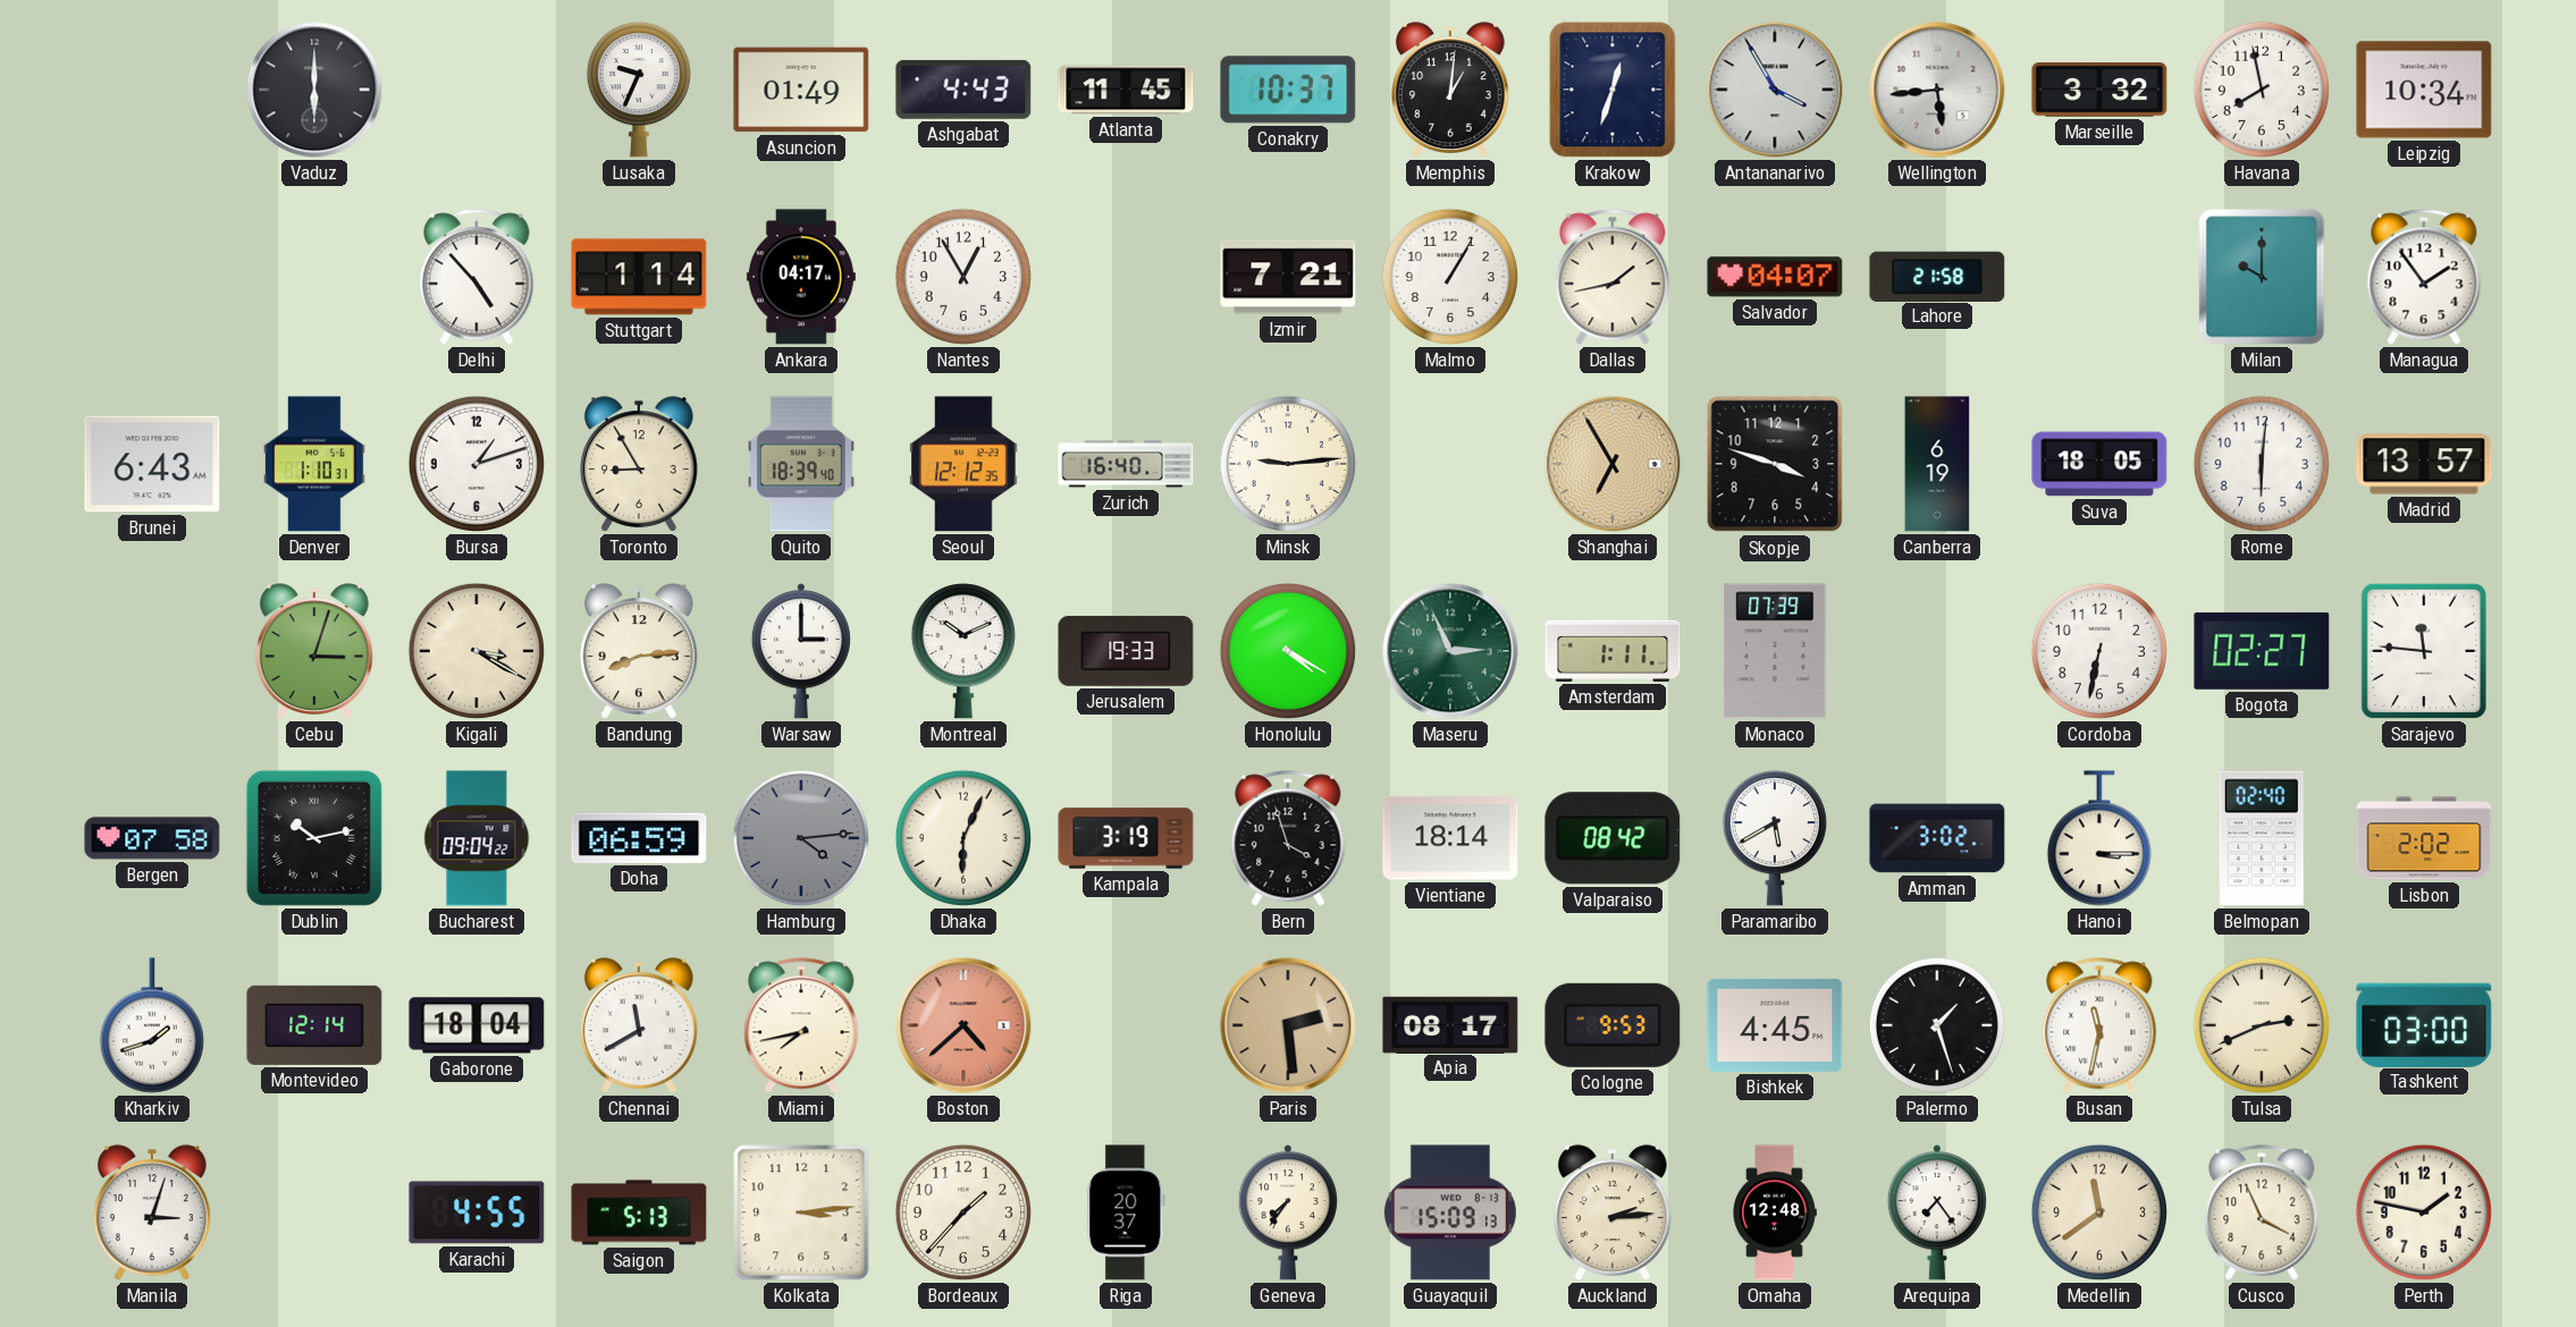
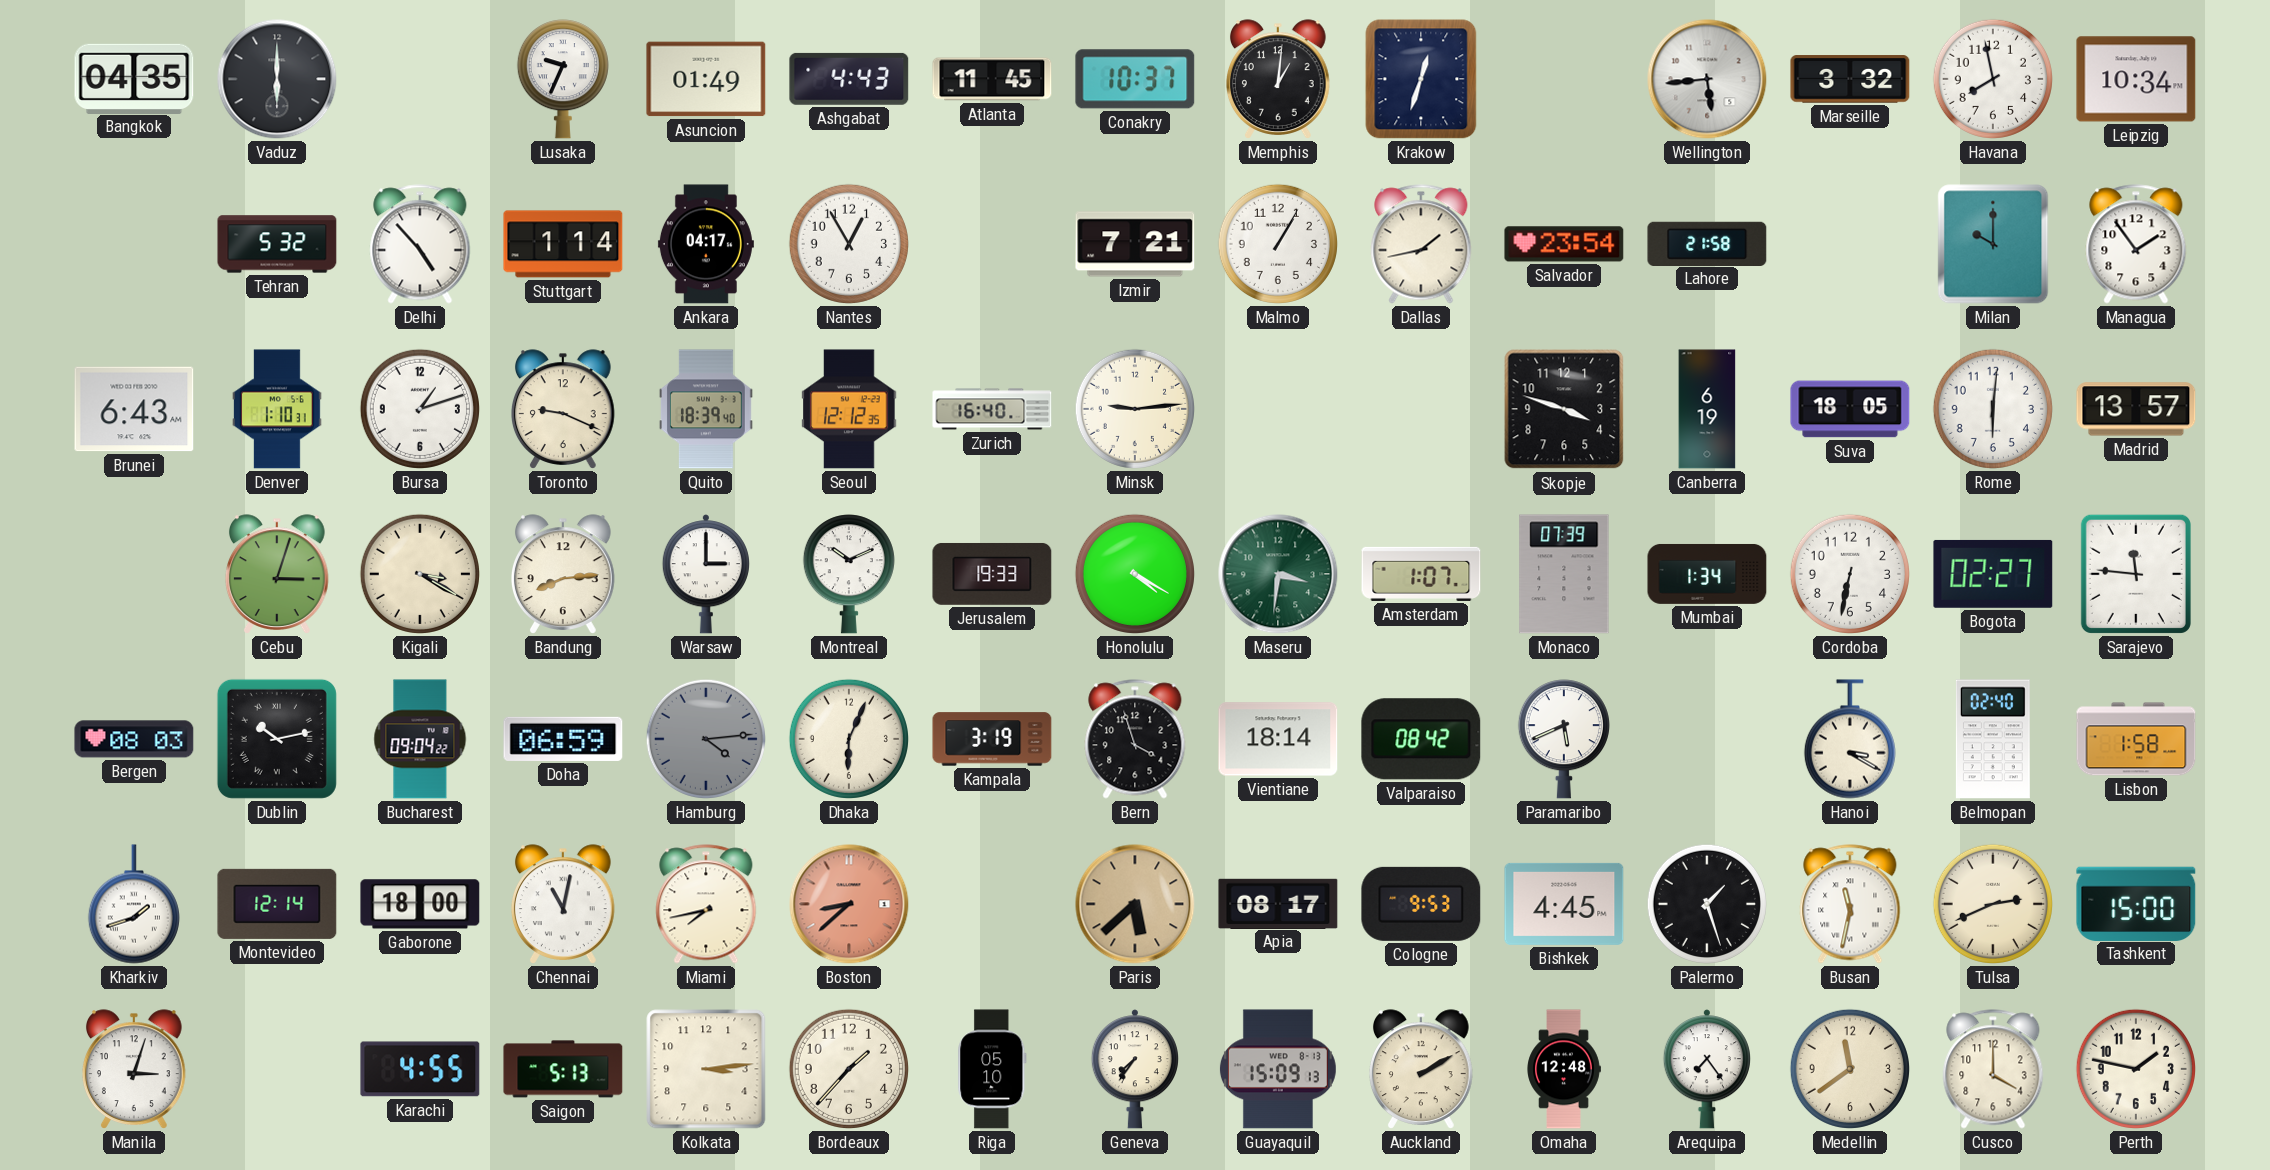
Bangkok: none -> 04:35
Antananarivo: 3:55 -> none
Tehran: none -> 5:32
Salvador: 04:07 -> 23:54
Toronto: 8:55 -> 9:19
Shanghai: 6:55 -> none
Maseru: 2:56 -> 3:31
Amsterdam: 1:11 -> 1:07
Mumbai: none -> 1:34
Bergen: 07:58 -> 08:03
Paramaribo: 5:40 -> 5:41
Amman: 3:02 -> none
Hanoi: 3:15 -> 3:20
Lisbon: 2:02 -> 1:58
Gaborone: 18:04 -> 18:00
Chennai: 11:40 -> 11:02
Boston: 4:38 -> 8:38
Paris: 2:29 -> 5:38
Tashkent: 03:00 -> 15:00
Riga: 20:37 -> 05:10
Auckland: 2:14 -> 2:10
Cusco: 3:56 -> 4:00
